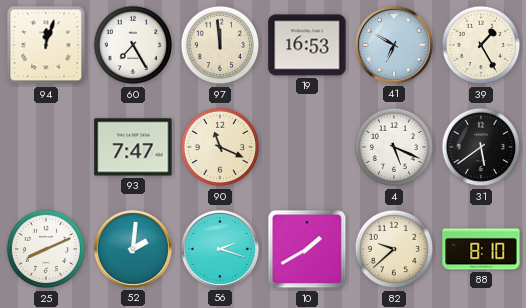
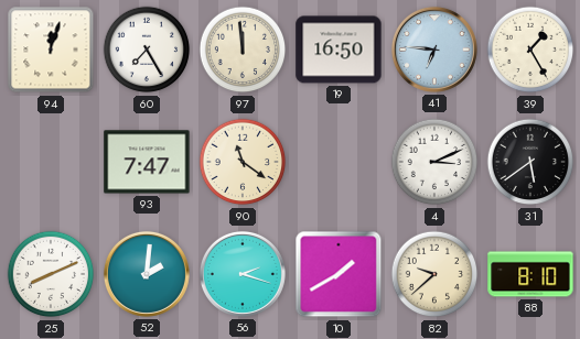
19: 16:53 -> 16:50
41: 6:50 -> 6:46
90: 11:19 -> 11:21
4: 5:19 -> 3:11
